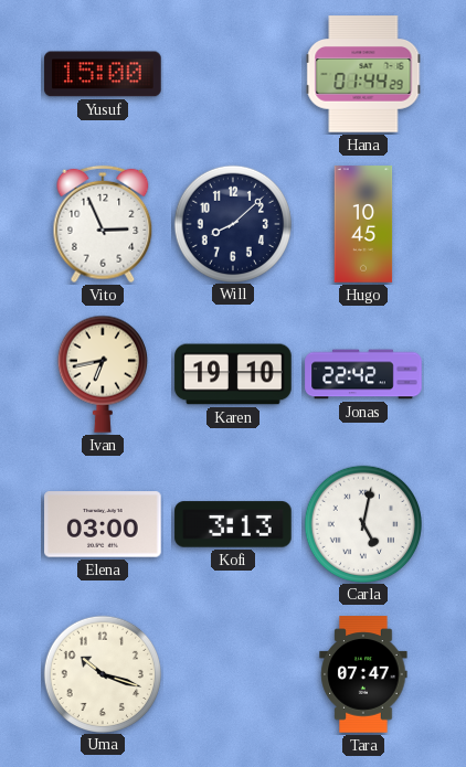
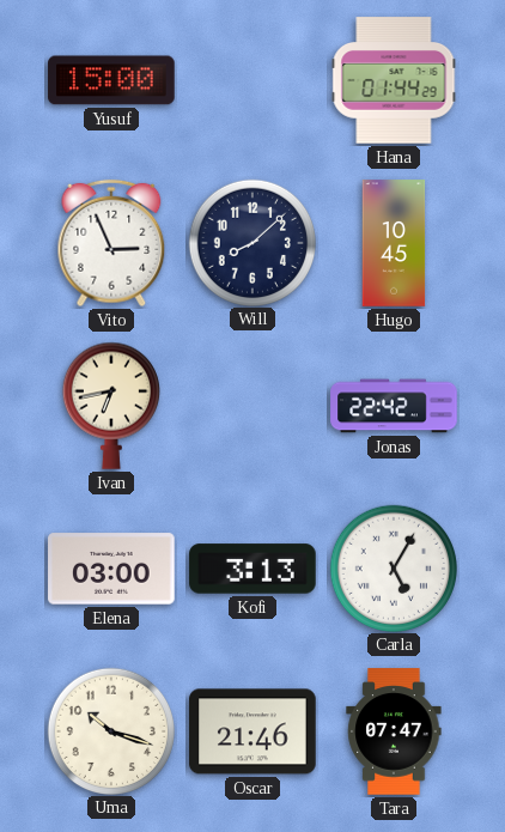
Karen: 19:10 -> none
Carla: 5:02 -> 5:05
Oscar: none -> 21:46
